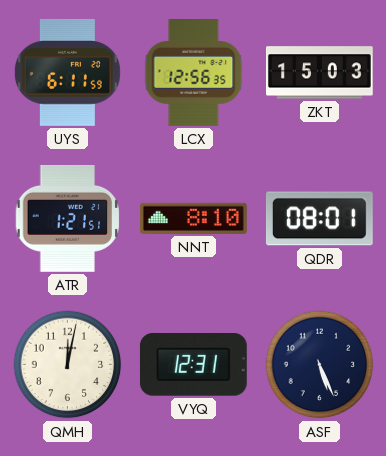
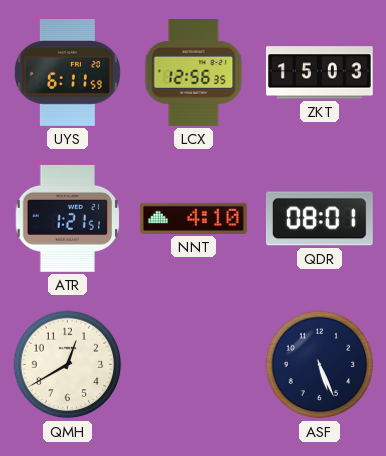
NNT: 8:10 -> 4:10
QMH: 12:02 -> 12:40
VYQ: 12:31 -> none
